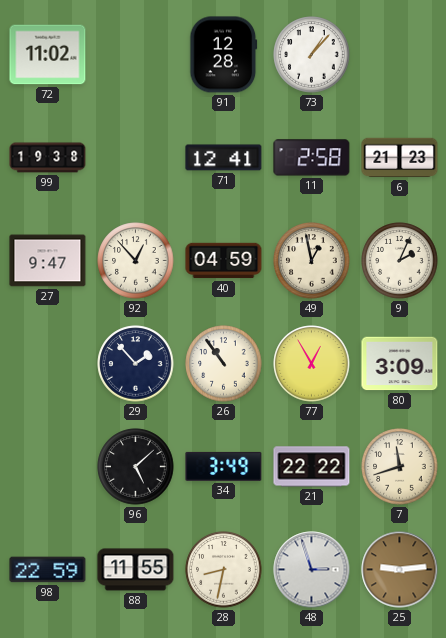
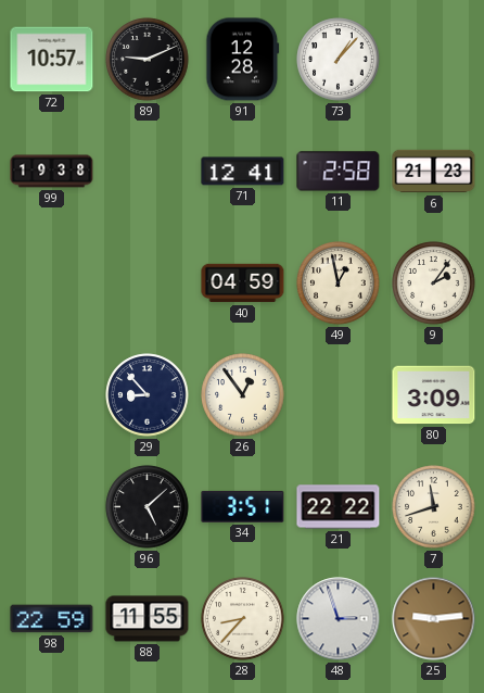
72: 11:02 -> 10:57
89: none -> 9:11
27: 9:47 -> none
92: 12:53 -> none
9: 2:04 -> 2:06
29: 1:53 -> 8:53
26: 10:54 -> 12:54
77: 12:55 -> none
34: 3:49 -> 3:51
28: 8:32 -> 8:37
